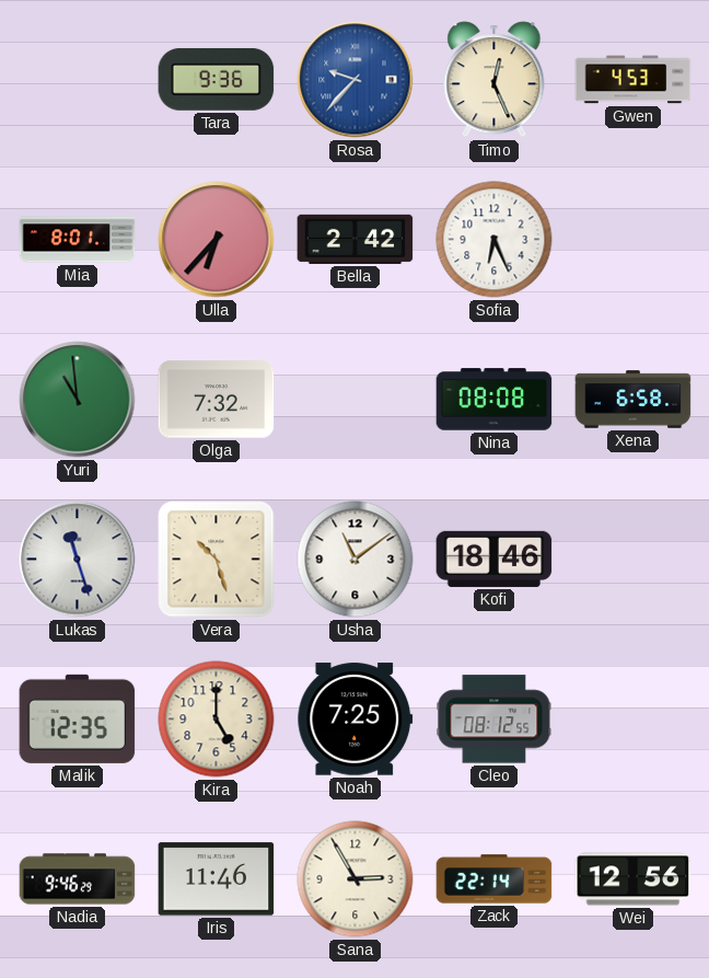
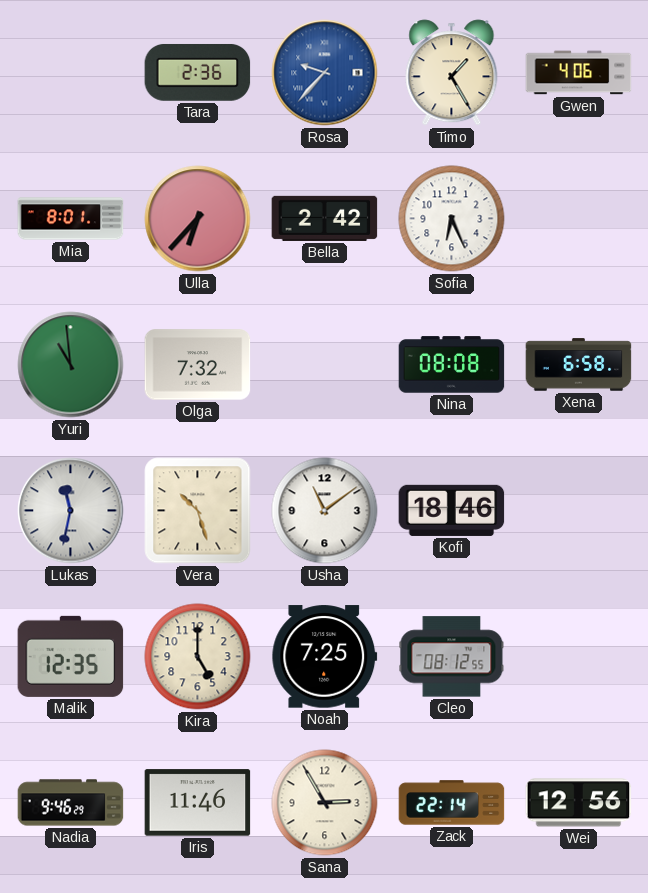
Tara: 9:36 -> 2:36
Timo: 12:26 -> 1:25
Gwen: 4:53 -> 4:06
Lukas: 11:27 -> 11:32
